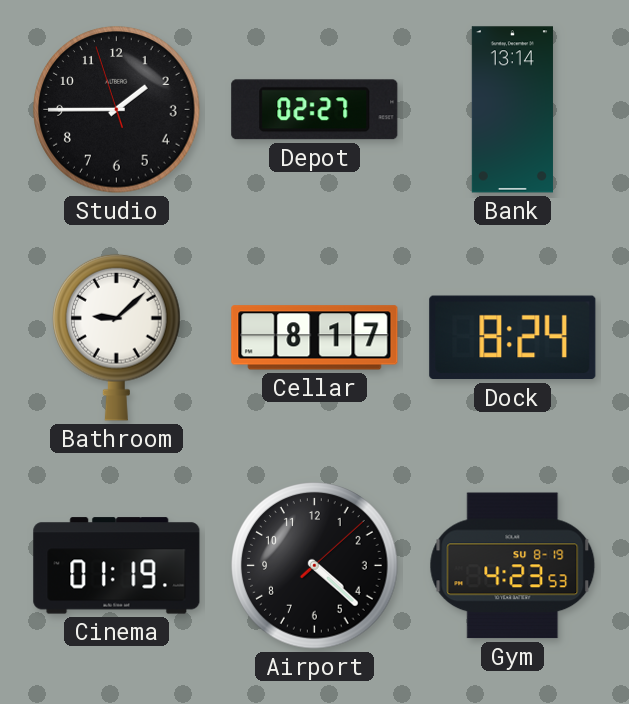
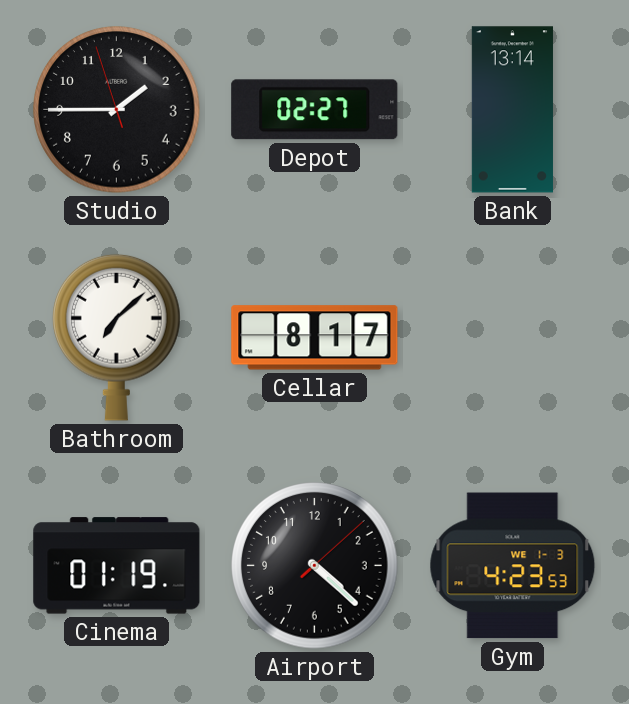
Bathroom: 9:08 -> 7:08
Dock: 8:24 -> none
Gym date: SU 8-19 -> WE 1-3
